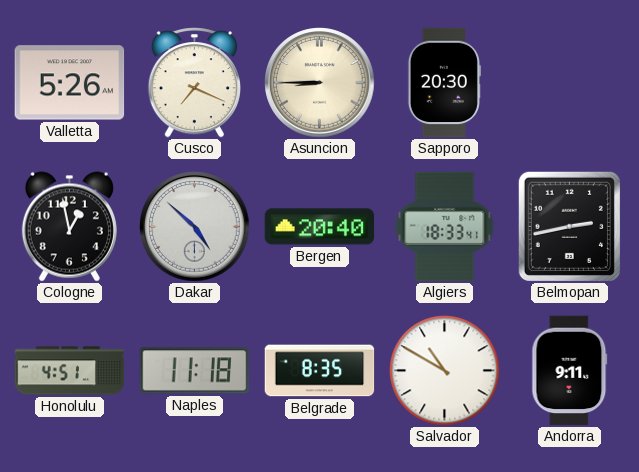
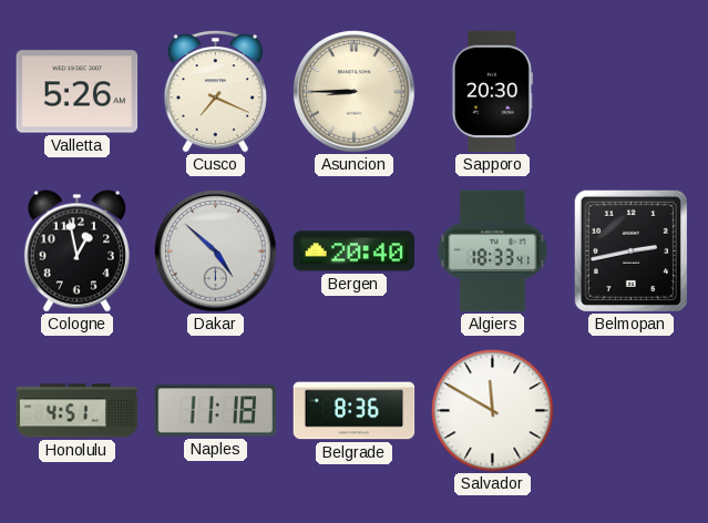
Belgrade: 8:35 -> 8:36
Salvador: 10:50 -> 11:50
Andorra: 9:11 -> none
